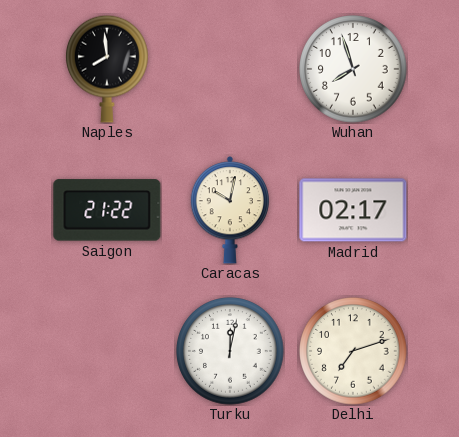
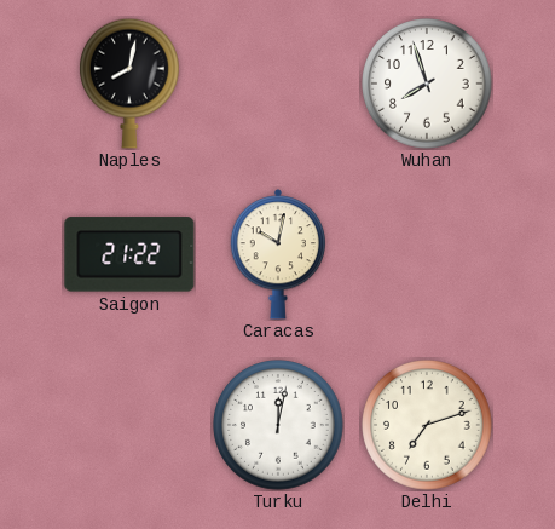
Naples: 7:59 -> 8:02
Madrid: 02:17 -> none
